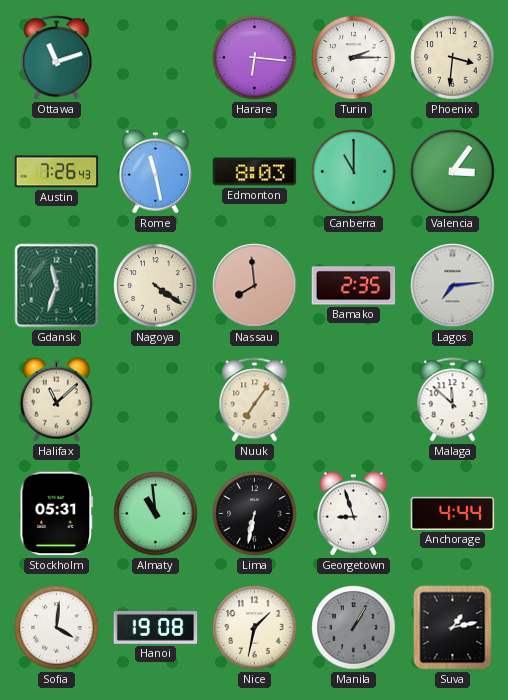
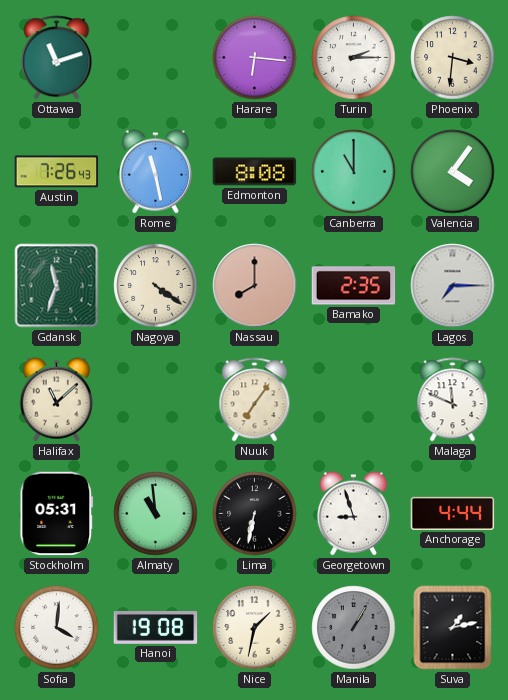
Edmonton: 8:03 -> 8:08
Valencia: 3:06 -> 4:06
Nassau: 7:59 -> 8:00
Lagos: 7:14 -> 7:15
Malaga: 11:52 -> 11:49
